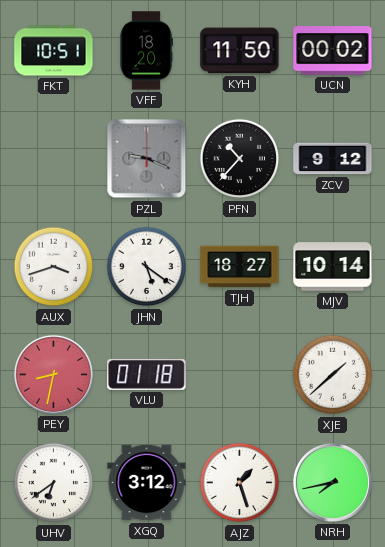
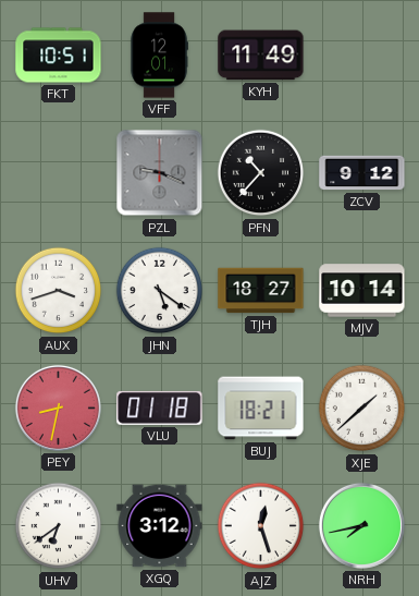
VFF: 18:20 -> 12:01
KYH: 11:50 -> 11:49
UCN: 00:02 -> none
BUJ: none -> 18:21
AJZ: 1:27 -> 12:27
